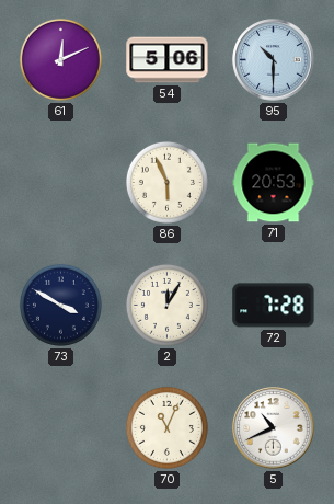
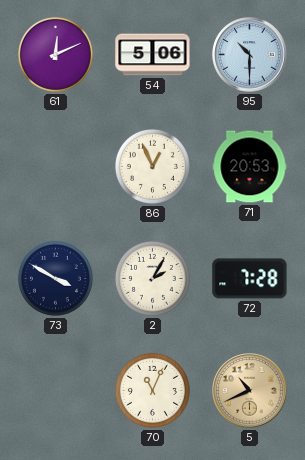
86: 5:56 -> 12:56
2: 12:05 -> 2:05
5 dial: white -> champagne
